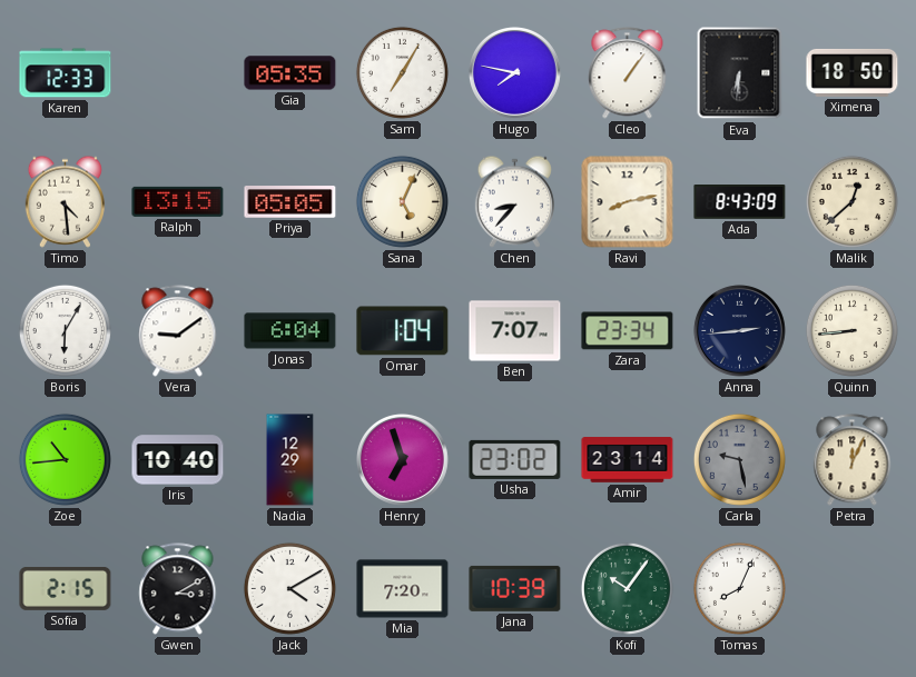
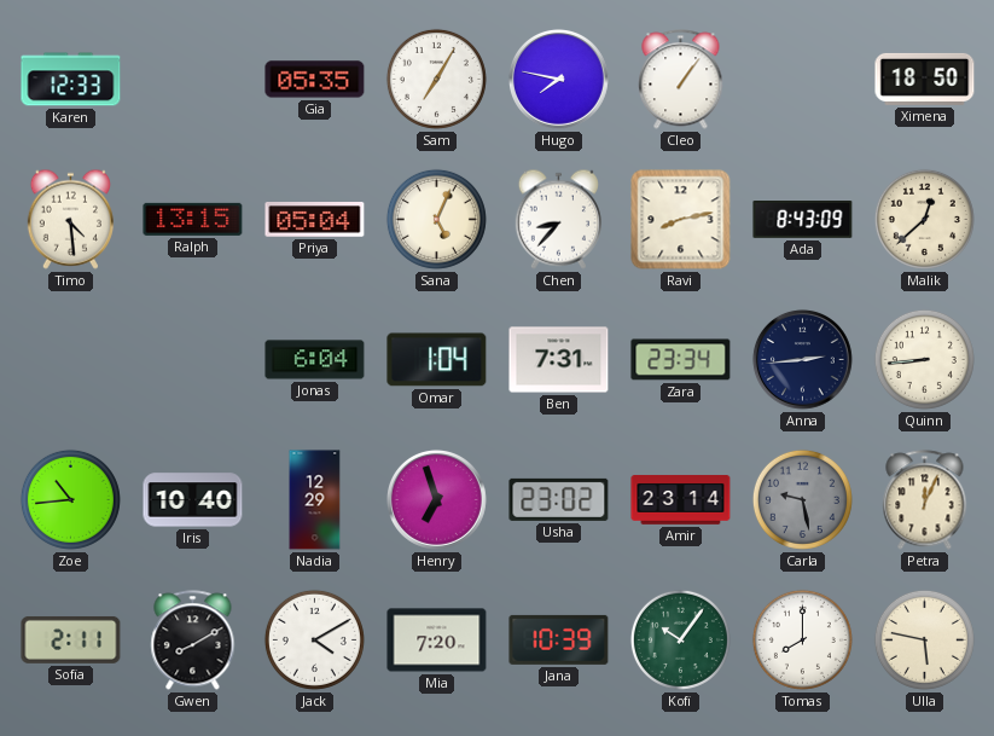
Eva: 6:31 -> none
Priya: 05:05 -> 05:04
Boris: 6:05 -> none
Vera: 9:09 -> none
Ben: 7:07 -> 7:31
Sofia: 2:15 -> 2:11
Gwen: 3:10 -> 8:10
Tomas: 8:04 -> 8:00
Ulla: none -> 5:47
